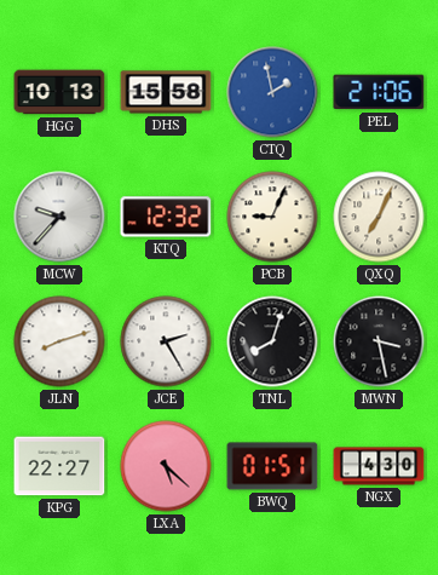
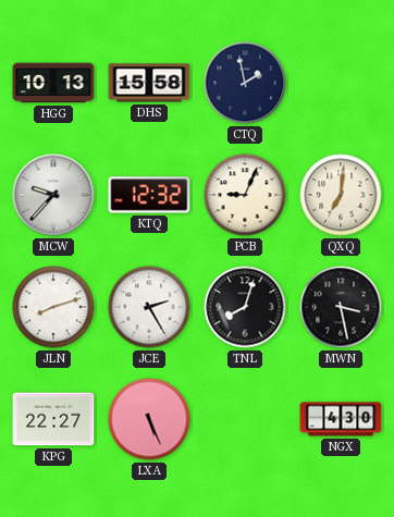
CTQ dial: blue -> navy
PEL: 21:06 -> none
QXQ: 7:04 -> 7:01
LXA: 5:22 -> 5:26
BWQ: 01:51 -> none
